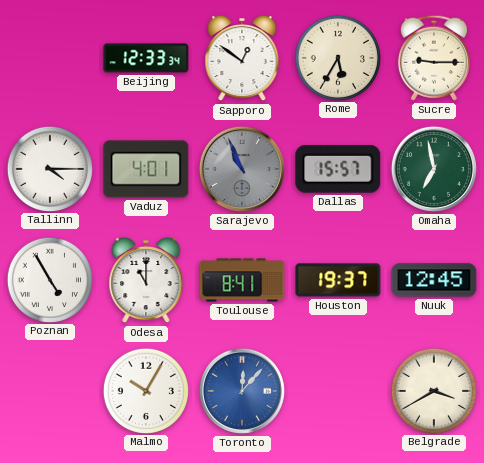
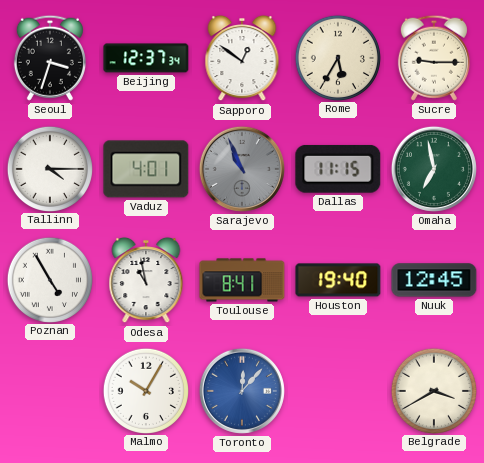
Seoul: none -> 3:33
Beijing: 12:33 -> 12:37
Dallas: 15:57 -> 11:15
Odesa: 11:00 -> 10:58
Houston: 19:37 -> 19:40
